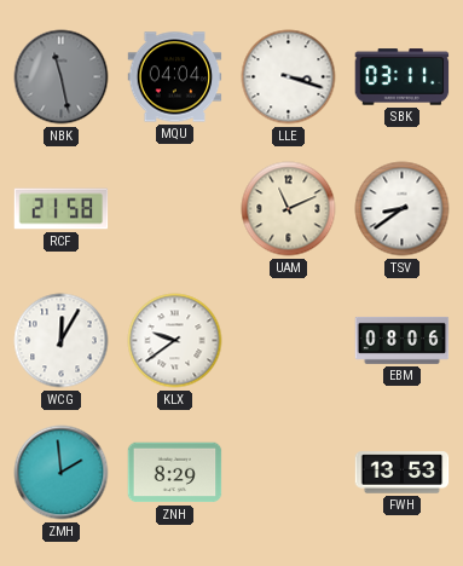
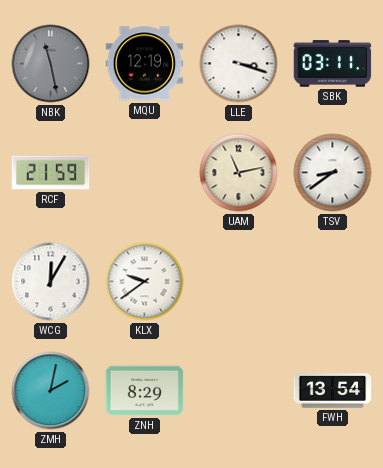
MQU: 04:04 -> 12:19
RCF: 21:58 -> 21:59
UAM: 11:11 -> 11:13
EBM: 08:06 -> none
ZMH: 1:59 -> 2:02
FWH: 13:53 -> 13:54
